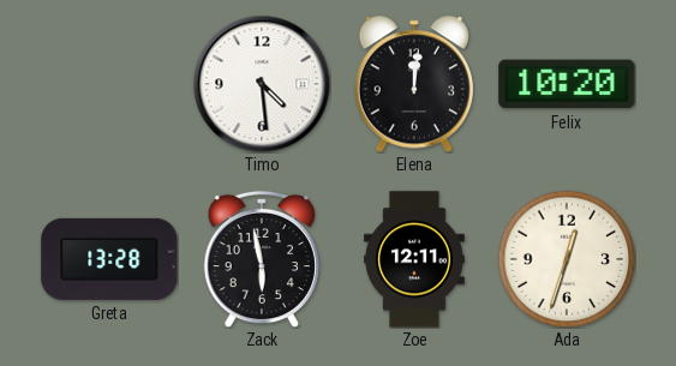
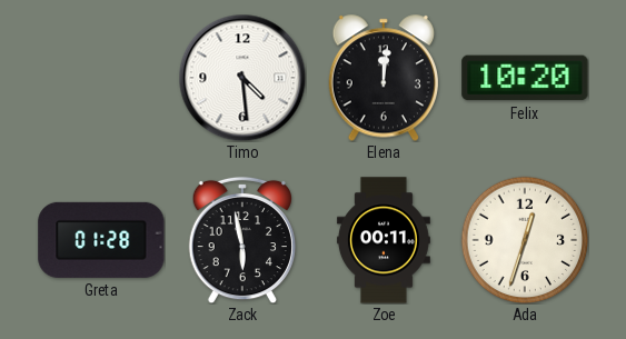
Greta: 13:28 -> 01:28
Zoe: 12:11 -> 00:11
